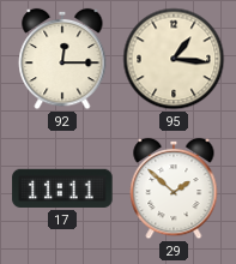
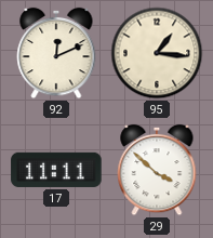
92: 12:15 -> 12:11
29: 1:52 -> 3:52
